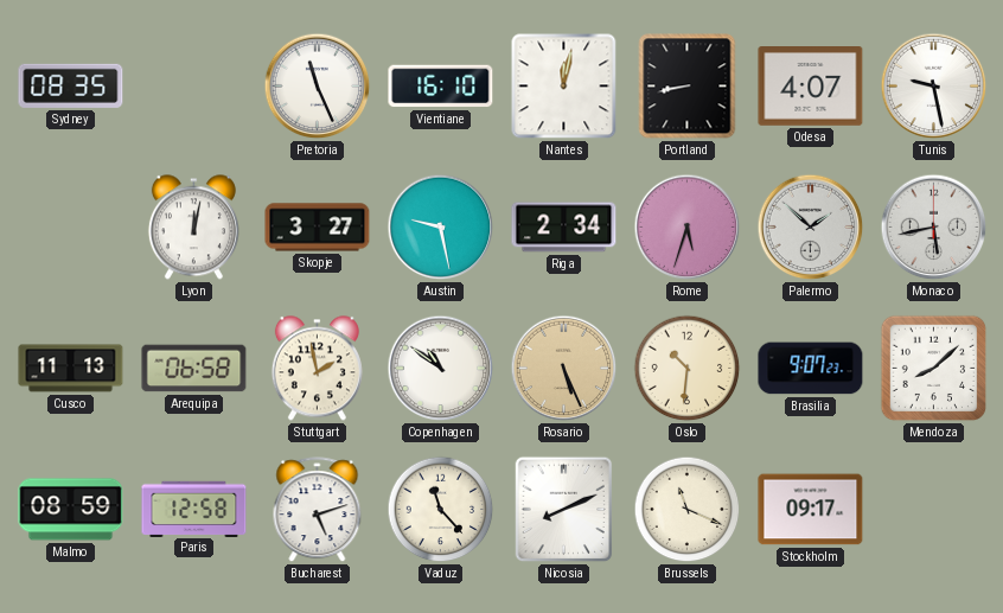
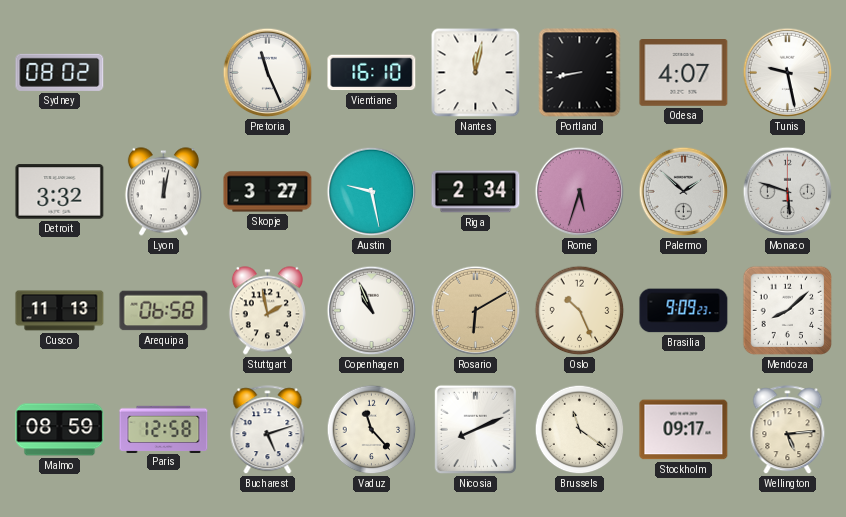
Sydney: 08:35 -> 08:02
Detroit: none -> 3:32
Monaco: 5:43 -> 5:48
Copenhagen: 10:51 -> 10:56
Rosario: 5:26 -> 6:10
Oslo: 10:31 -> 10:26
Brasilia: 9:07 -> 9:09
Brussels: 11:19 -> 11:21
Wellington: none -> 5:14
